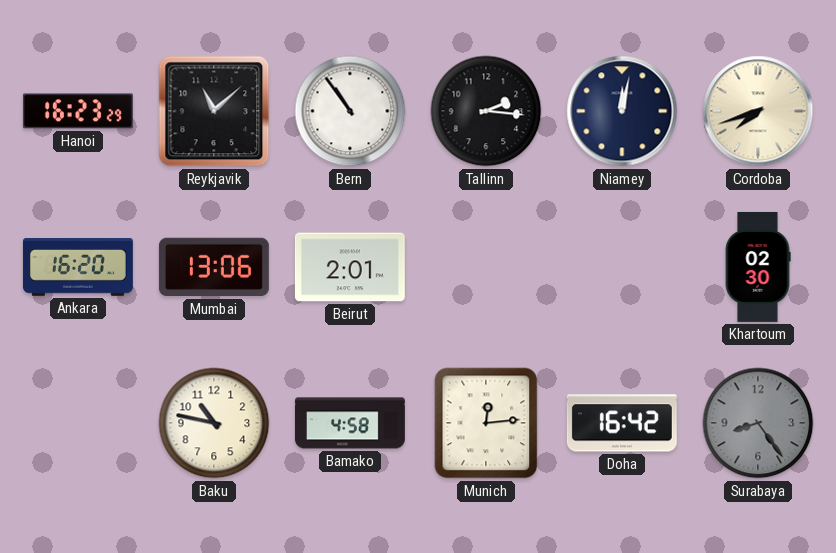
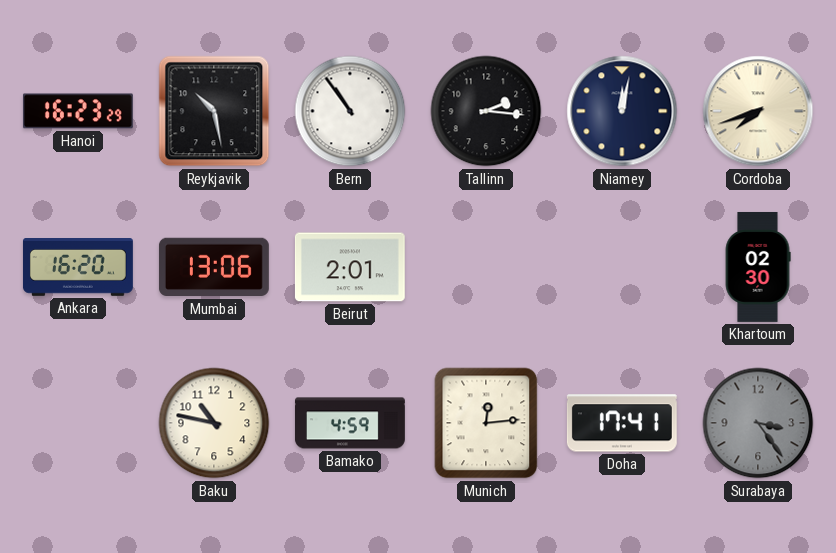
Reykjavik: 11:08 -> 10:28
Bamako: 4:58 -> 4:59
Doha: 16:42 -> 17:41
Surabaya: 8:24 -> 3:24
